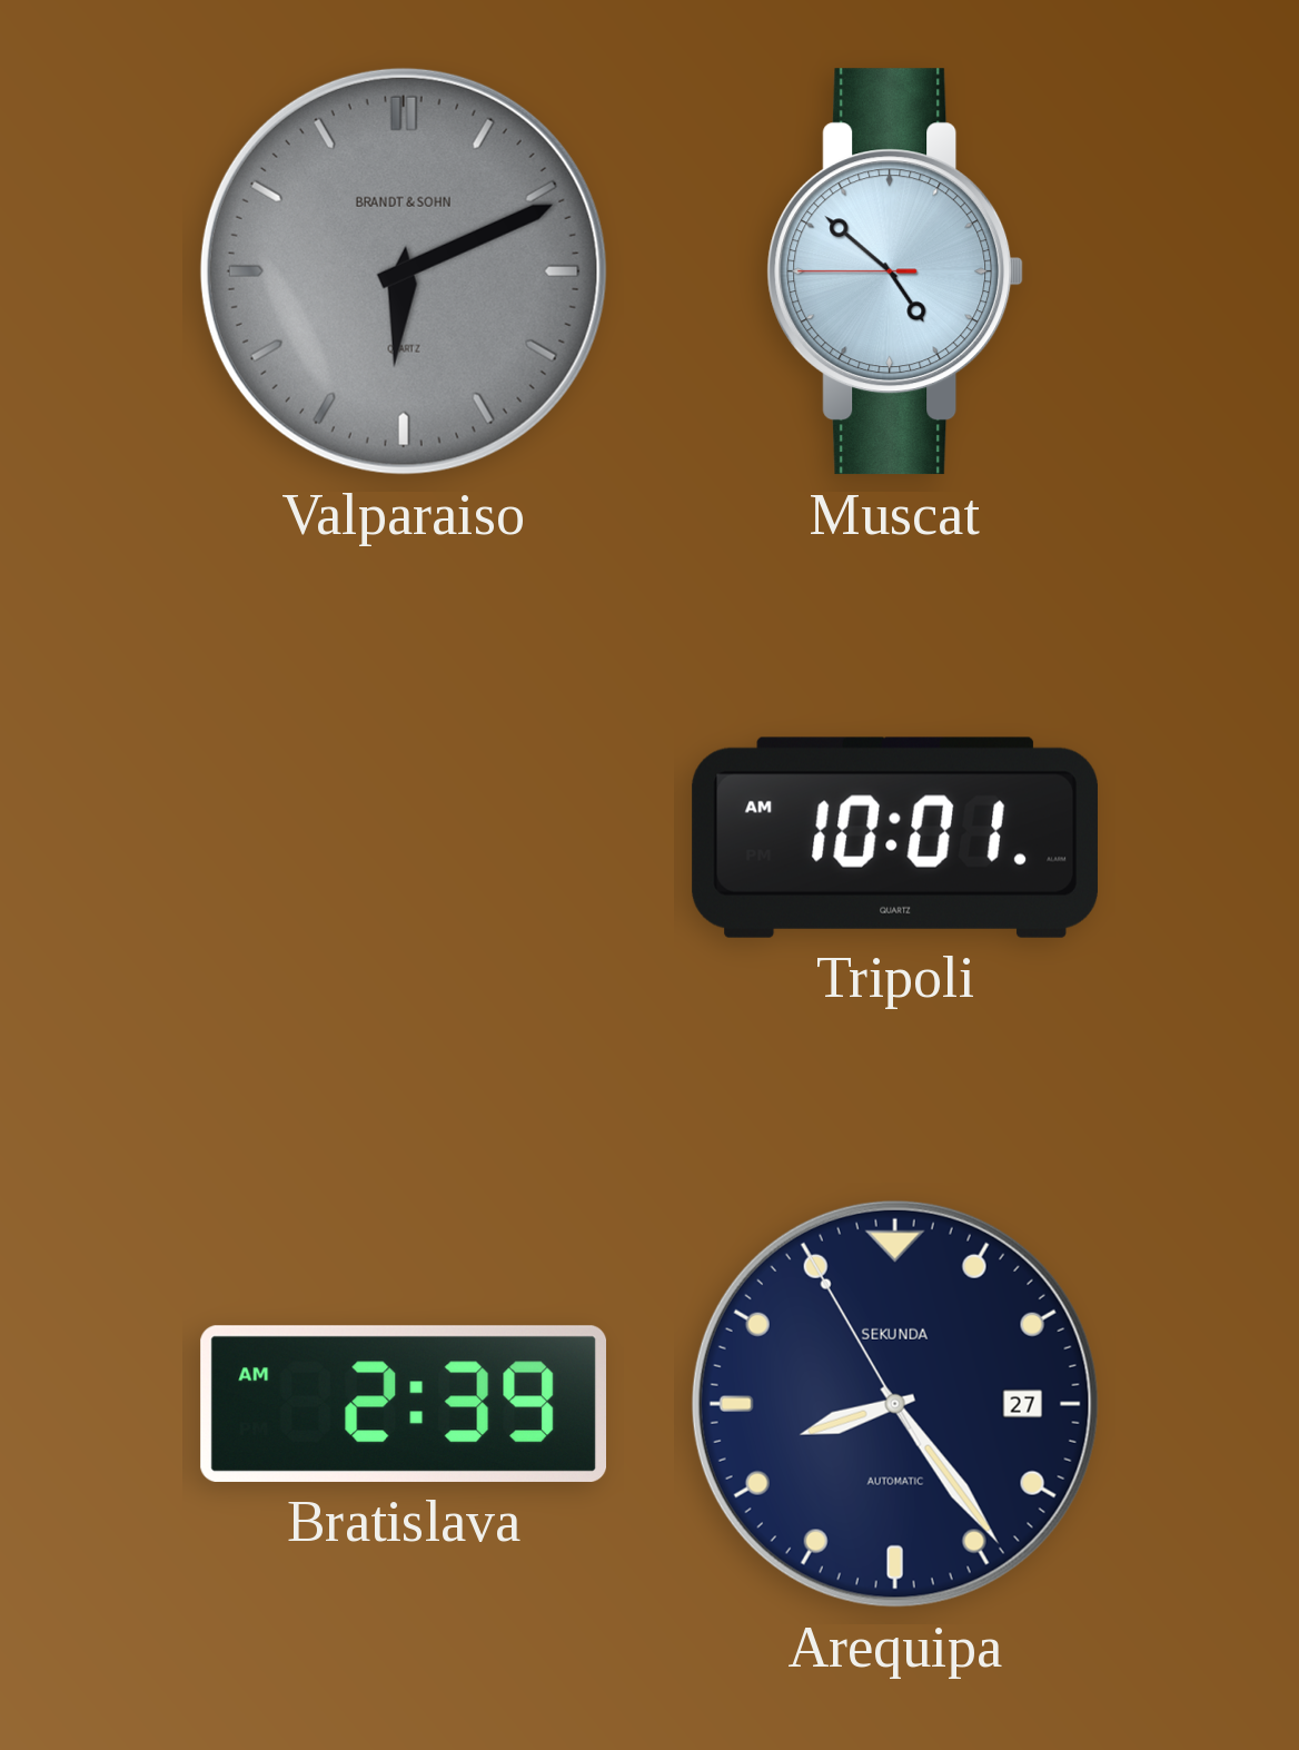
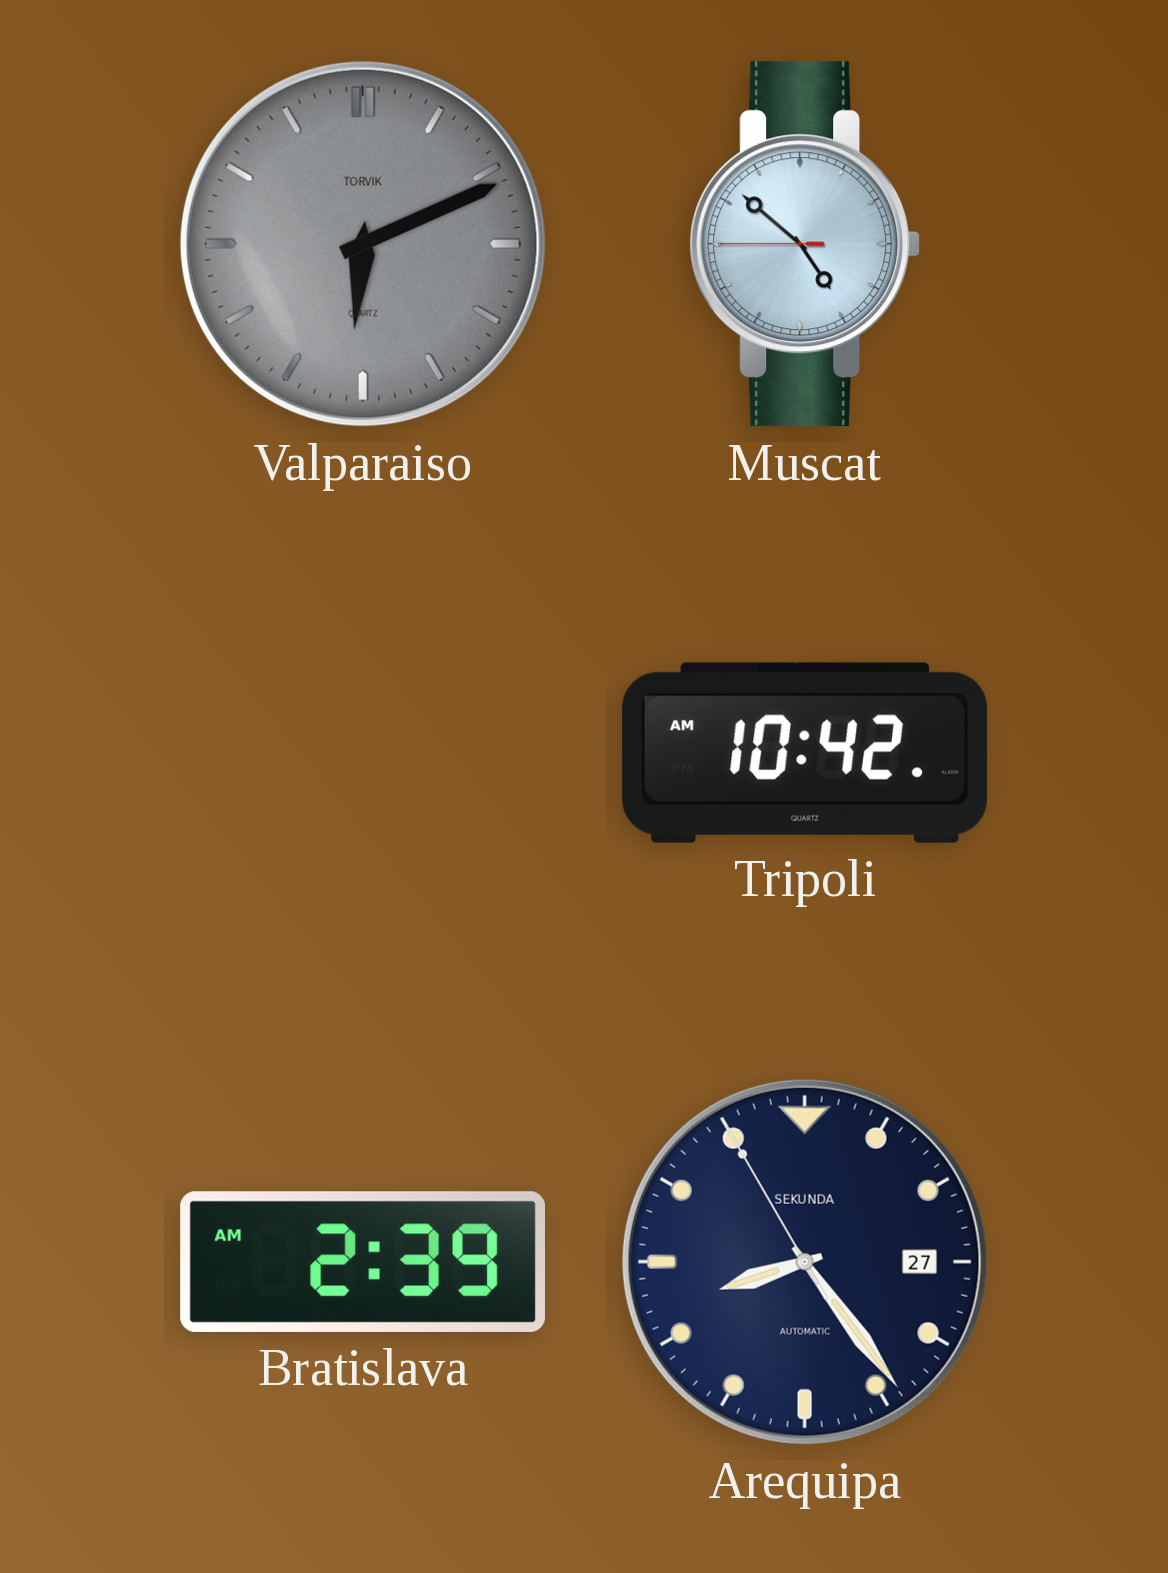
Valparaiso brand: BRANDT & SOHN -> TORVIK
Tripoli: 10:01 -> 10:42
